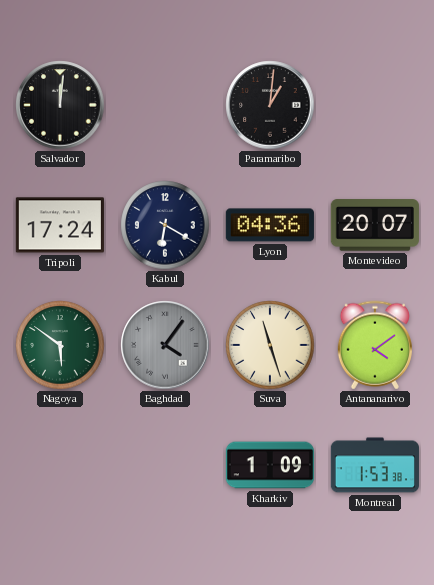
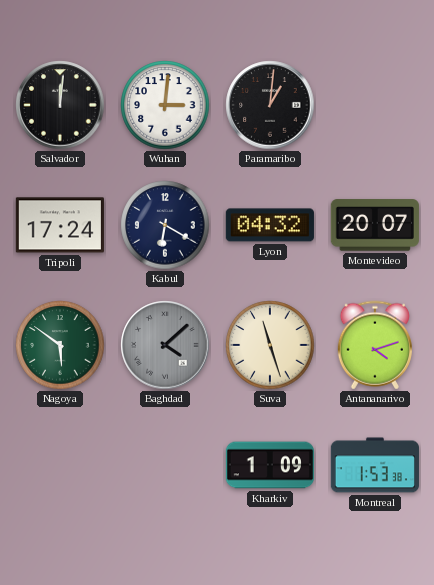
Wuhan: none -> 3:01
Lyon: 04:36 -> 04:32
Baghdad: 4:06 -> 4:08
Antananarivo: 4:09 -> 4:12
